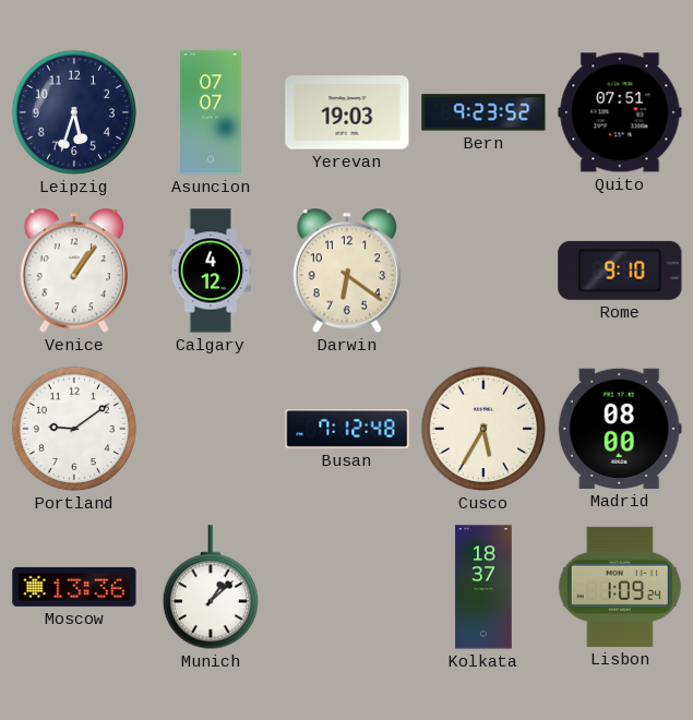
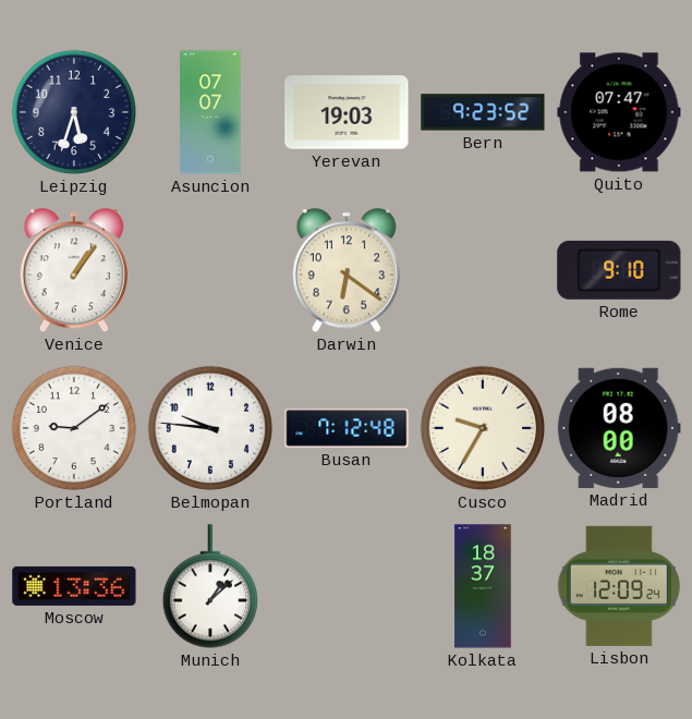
Quito: 07:51 -> 07:47
Calgary: 4:12 -> none
Belmopan: none -> 9:46
Cusco: 5:35 -> 9:35
Lisbon: 1:09 -> 12:09
